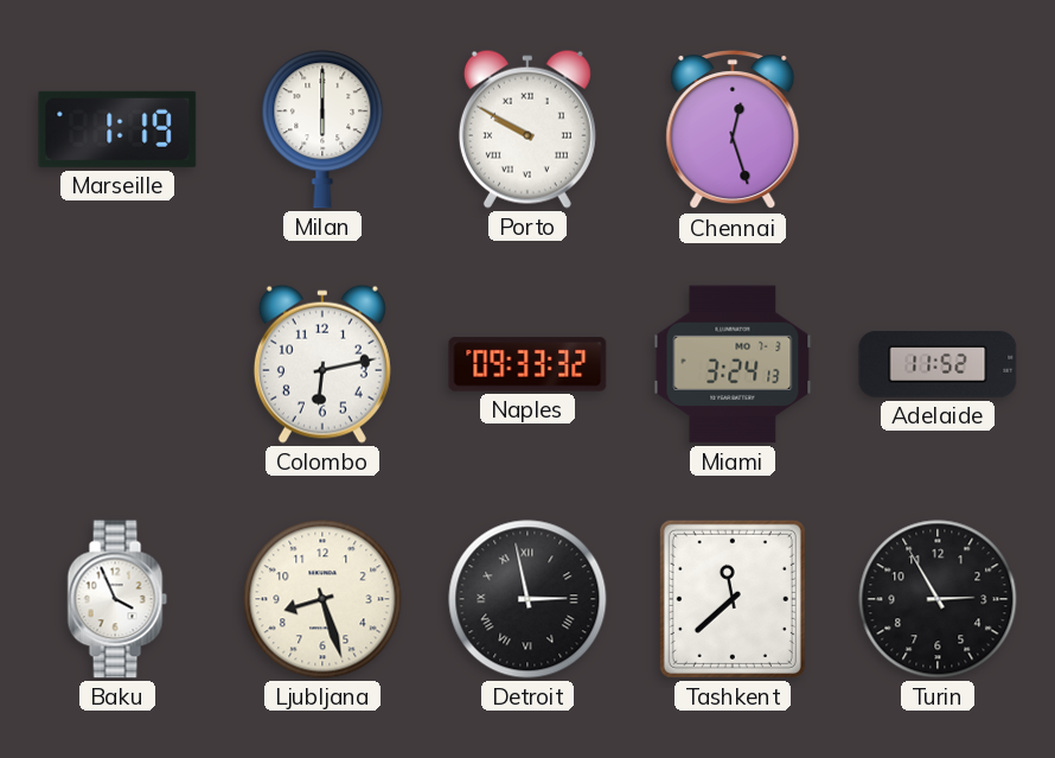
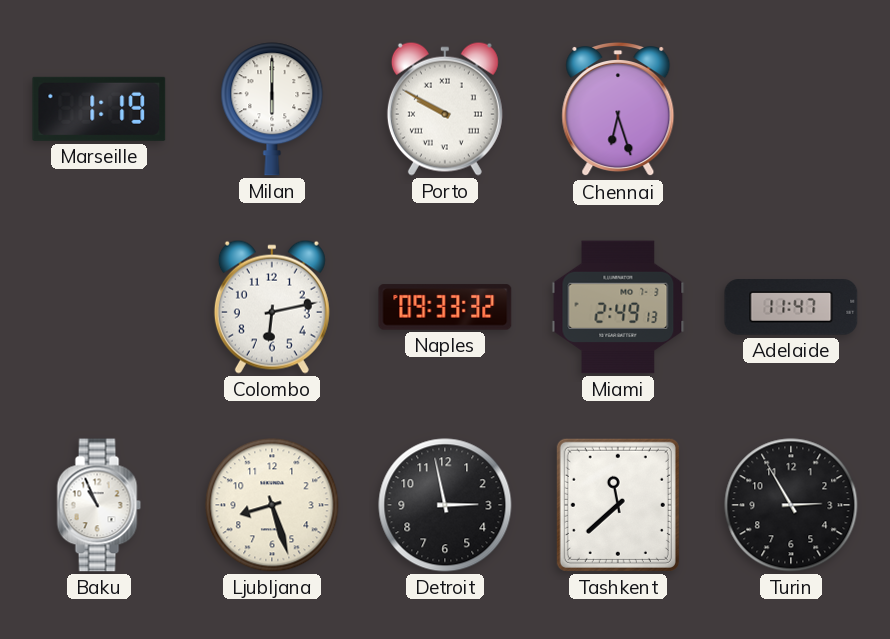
Chennai: 12:27 -> 6:27
Miami: 3:24 -> 2:49
Adelaide: 11:52 -> 11:47
Baku: 3:56 -> 10:56
Detroit numerals: Roman -> Arabic
